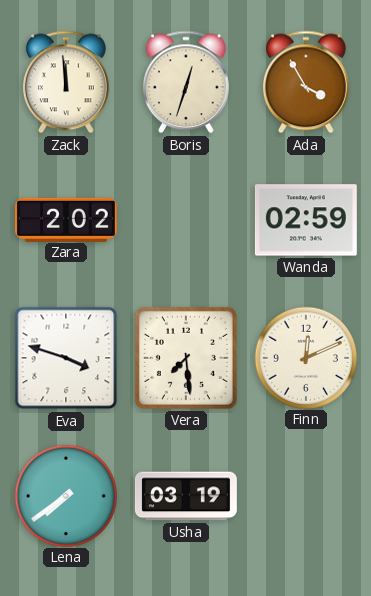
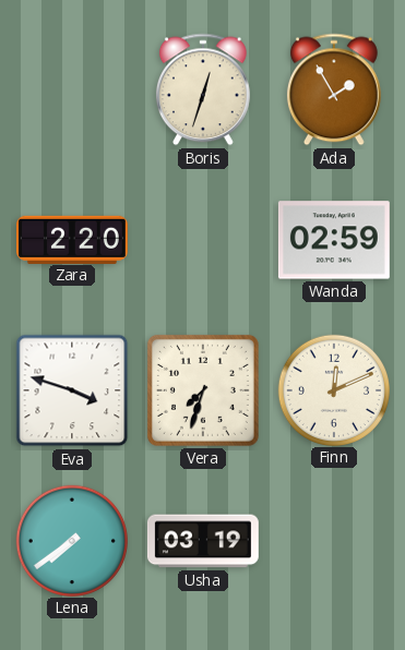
Zack: 11:59 -> none
Ada: 3:55 -> 1:55
Zara: 2:02 -> 2:20
Vera: 7:29 -> 7:33
